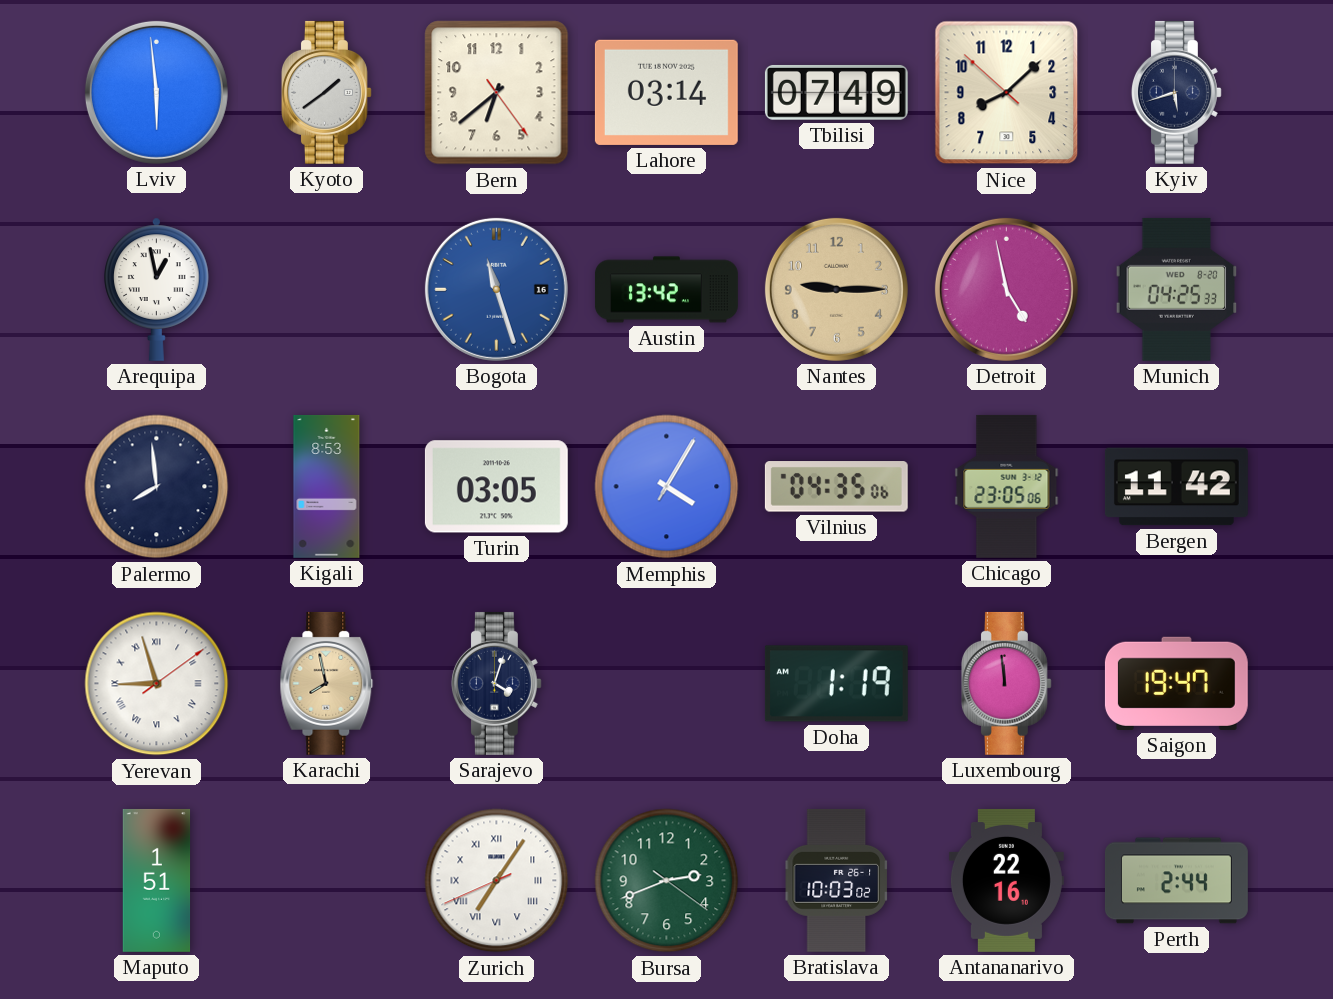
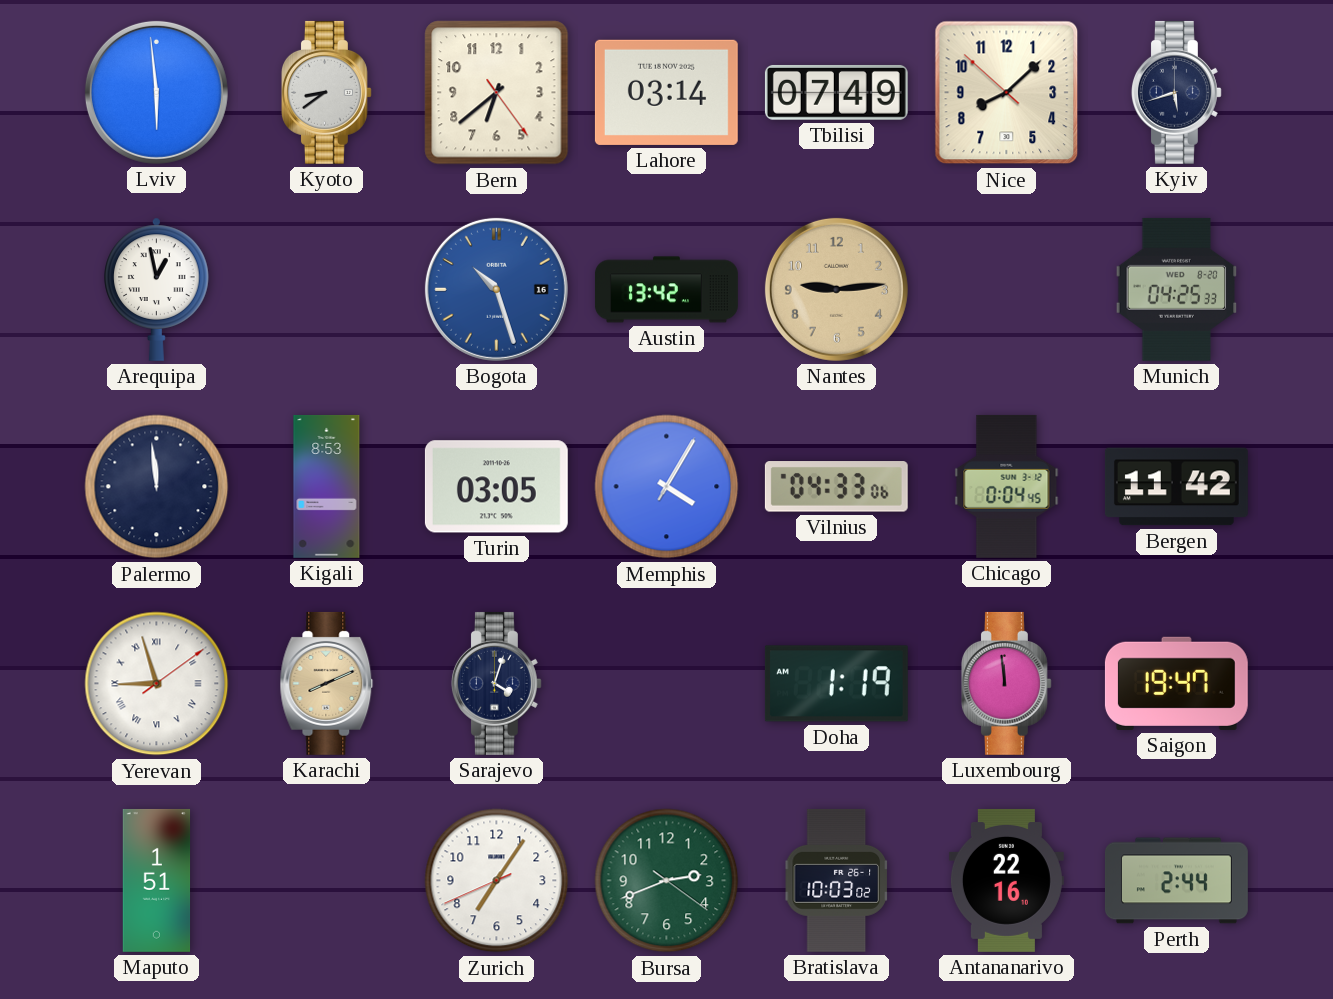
Kyoto: 1:39 -> 8:39
Bogota: 11:27 -> 10:27
Nantes: 9:15 -> 9:14
Detroit: 4:58 -> none
Palermo: 7:59 -> 11:59
Vilnius: 04:35 -> 04:33
Chicago: 23:05 -> 0:04
Karachi: 7:58 -> 8:11
Zurich numerals: Roman -> Arabic
